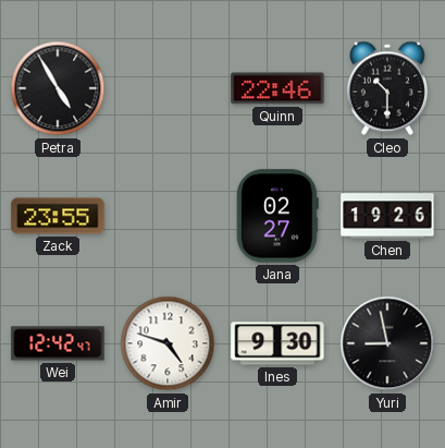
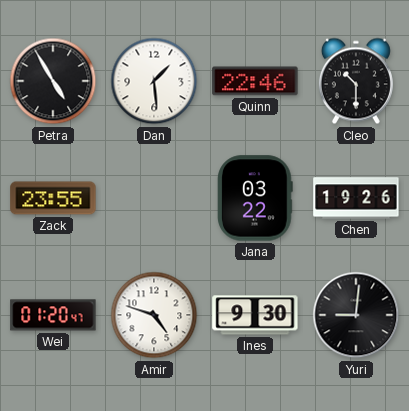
Dan: none -> 1:29
Jana: 02:27 -> 03:22
Wei: 12:42 -> 01:20
Yuri: 8:58 -> 9:01
